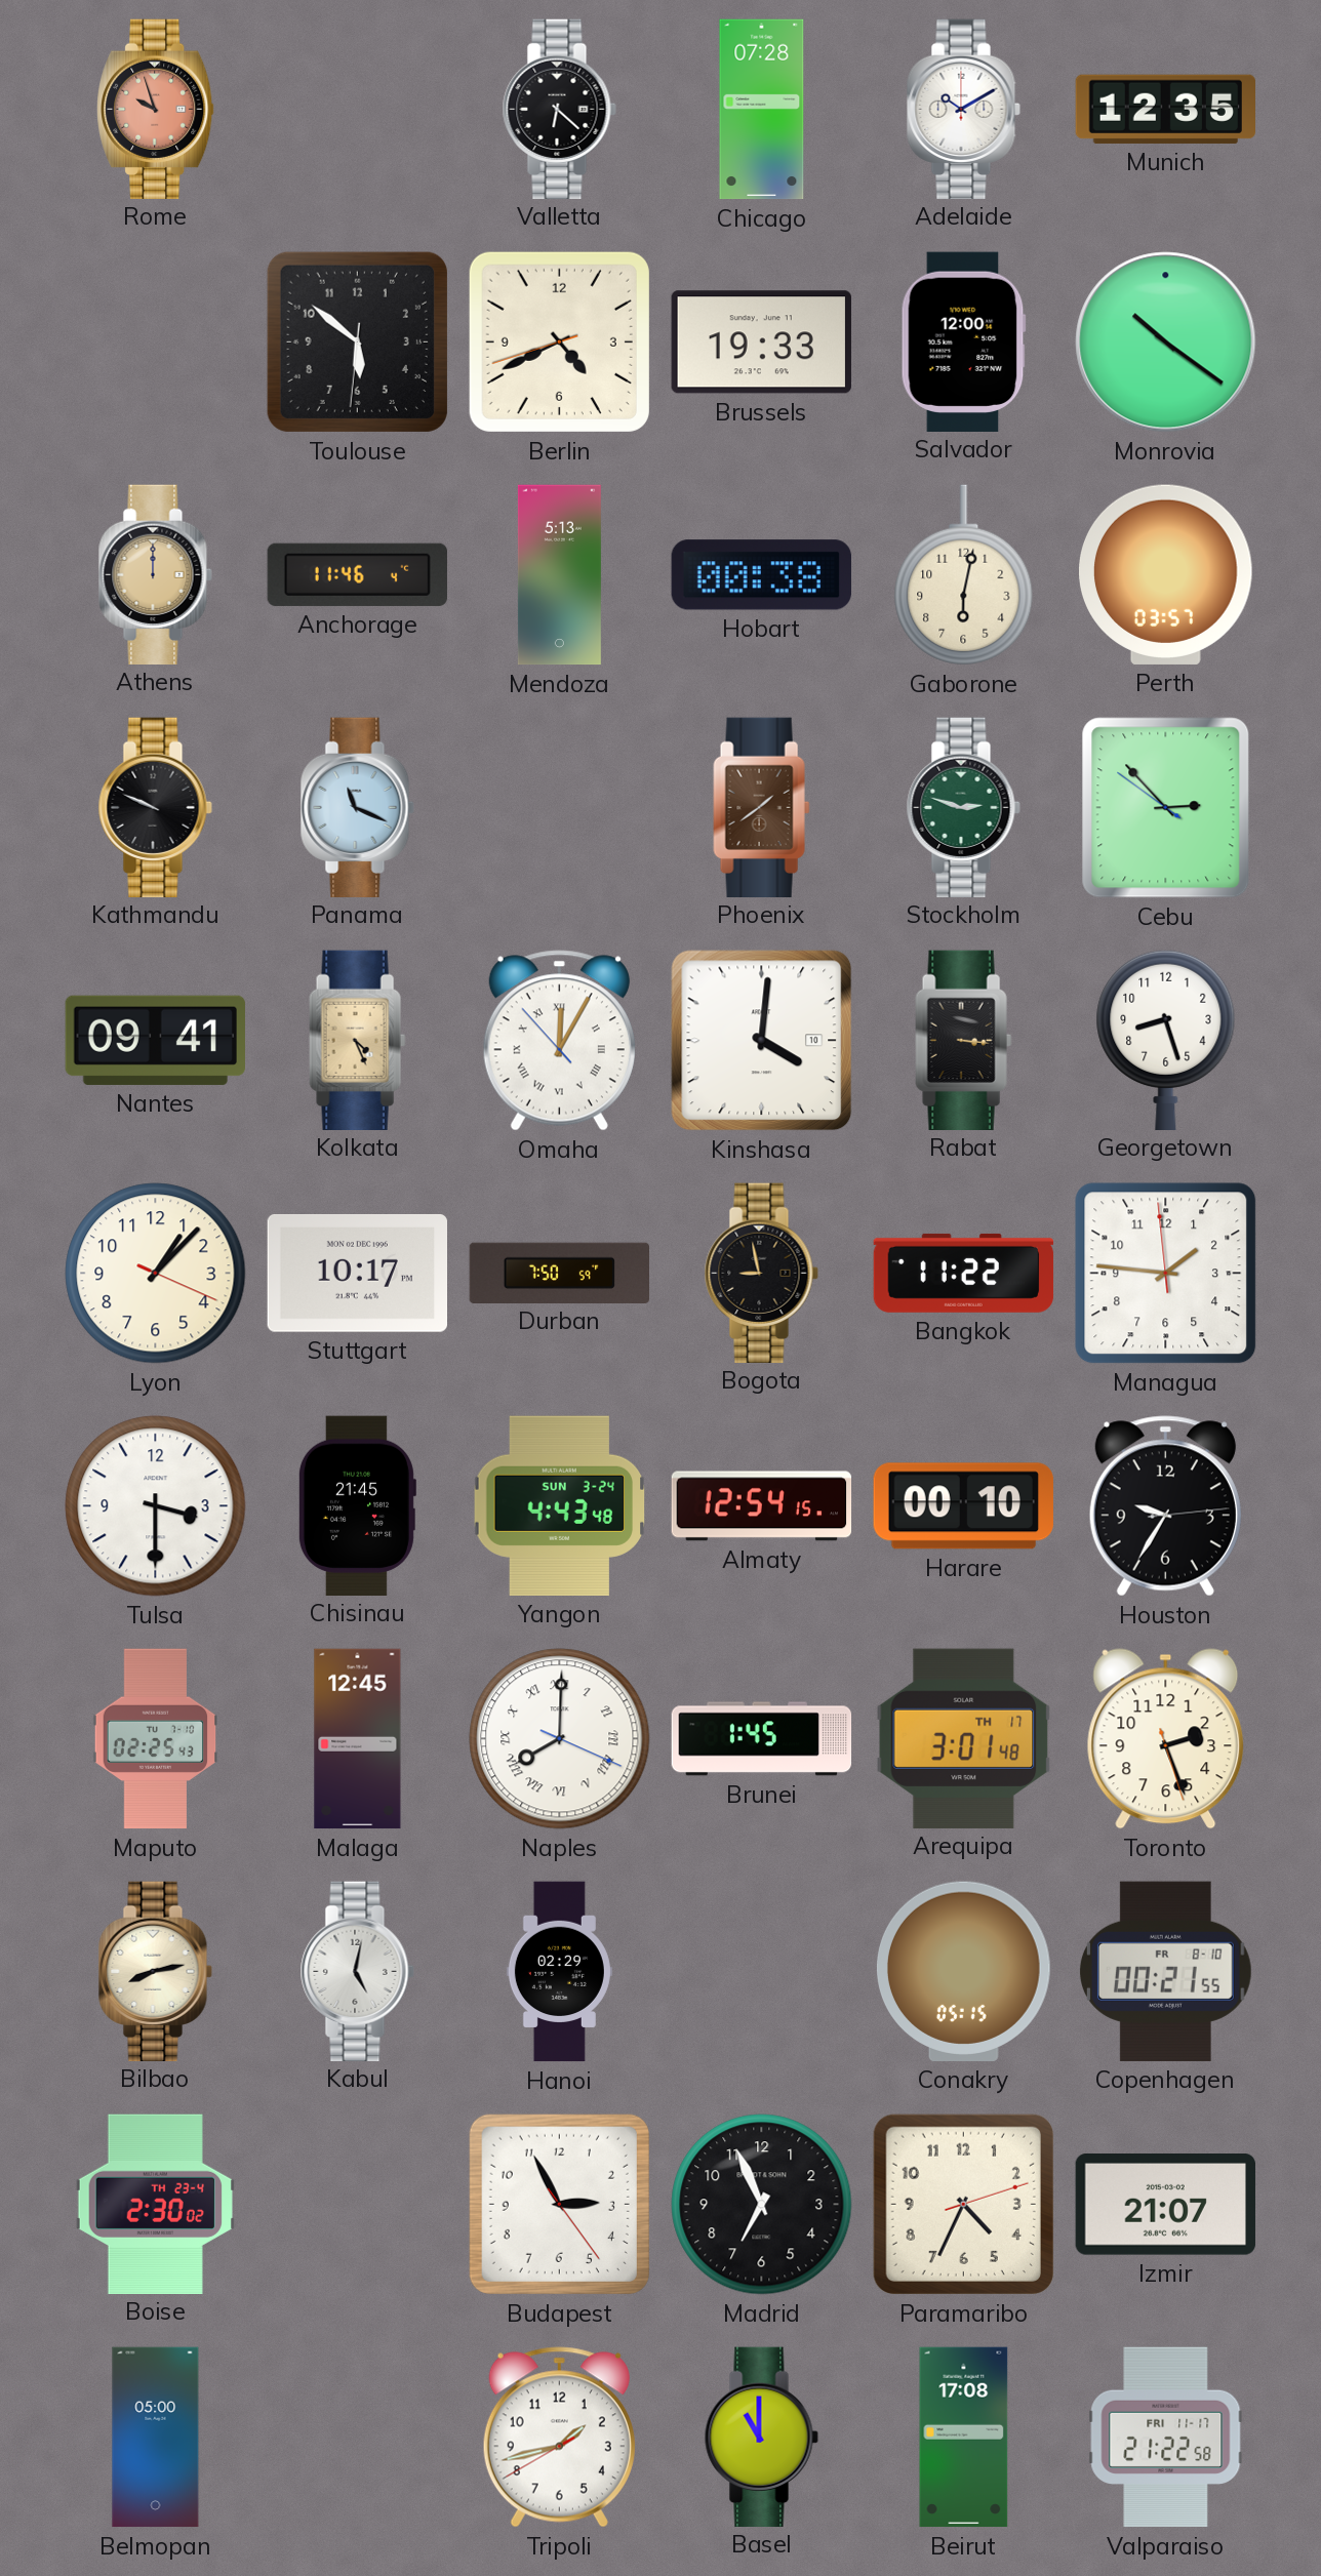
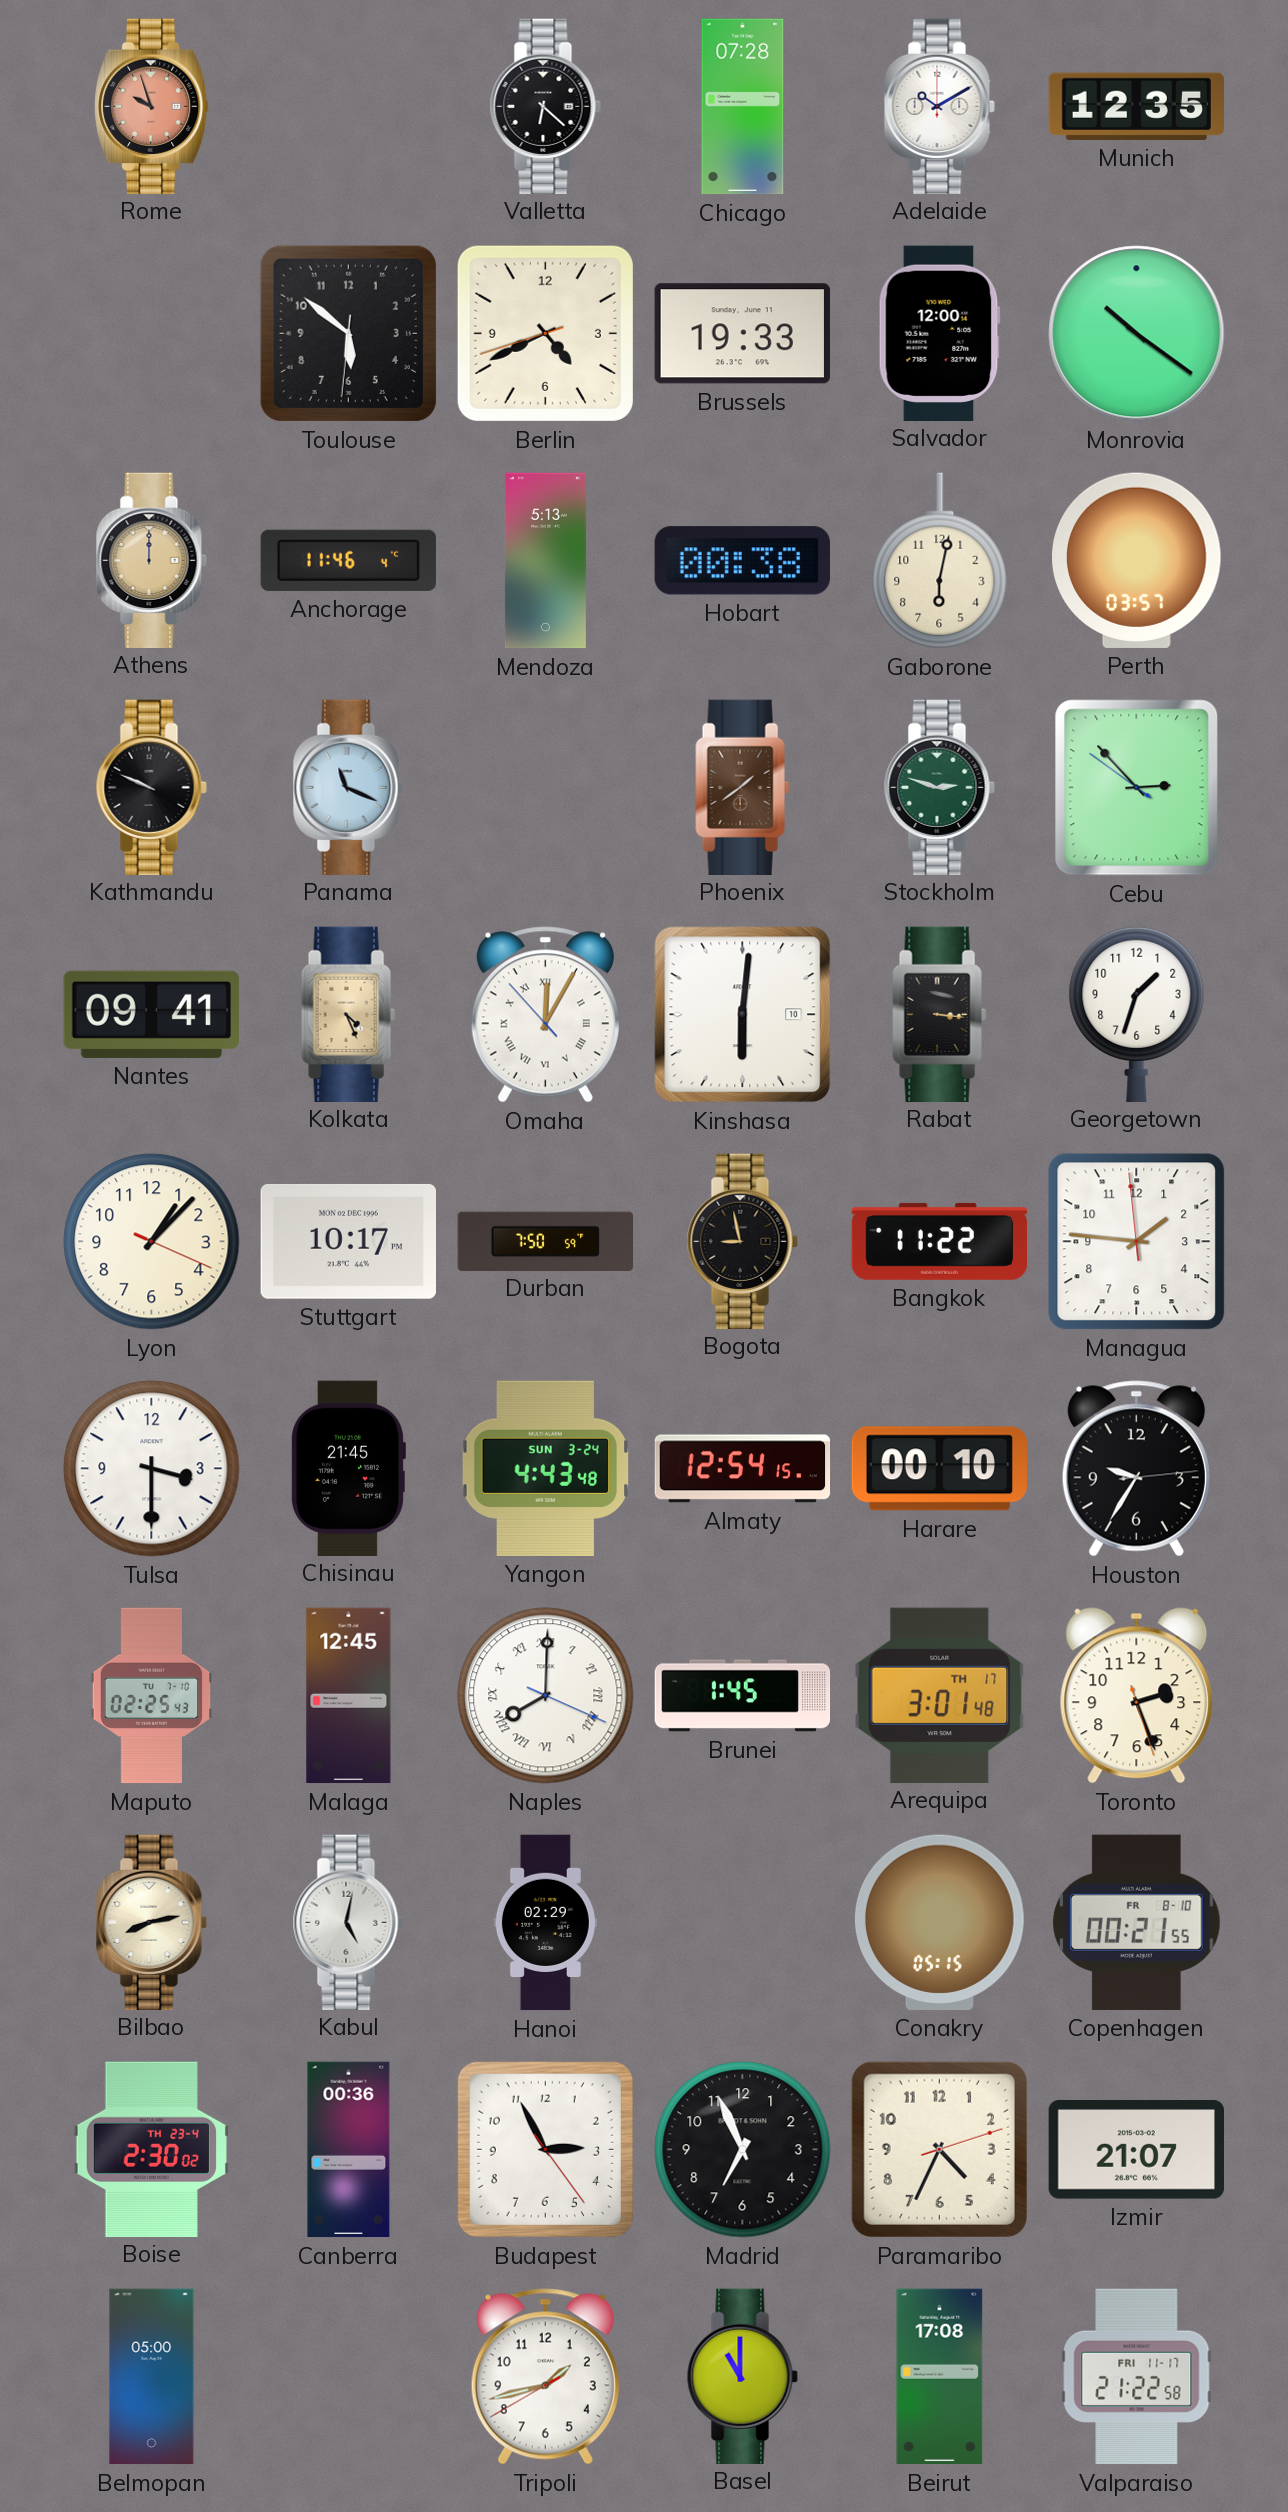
Kinshasa: 4:01 -> 6:01
Georgetown: 8:27 -> 1:33
Canberra: none -> 00:36
